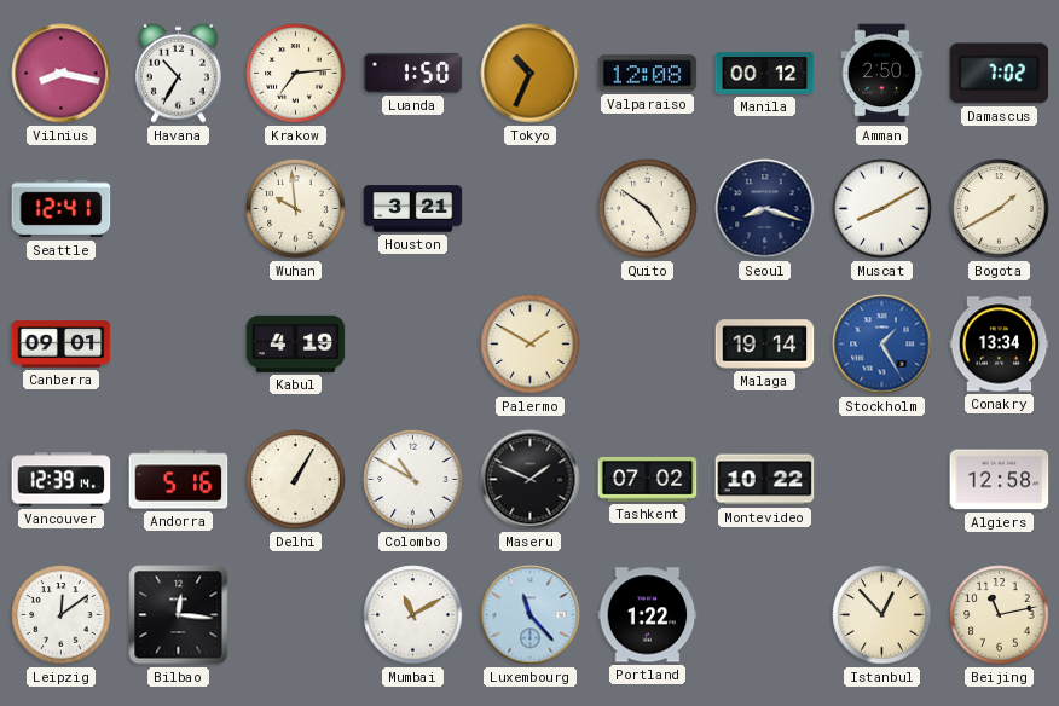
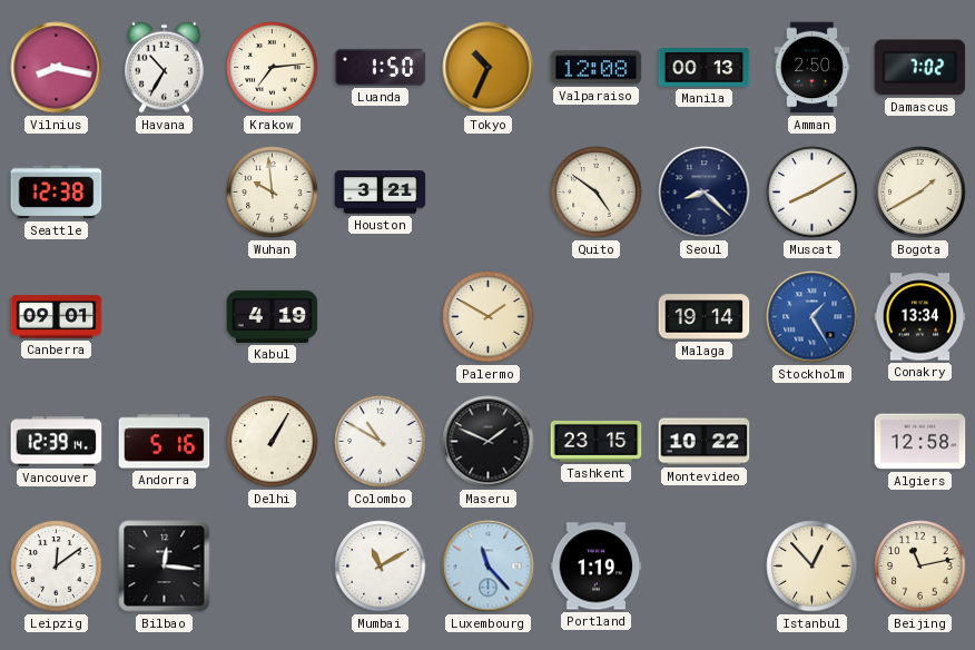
Manila: 00:12 -> 00:13
Seattle: 12:41 -> 12:38
Seoul: 8:18 -> 8:22
Tashkent: 07:02 -> 23:15
Portland: 1:22 -> 1:19
